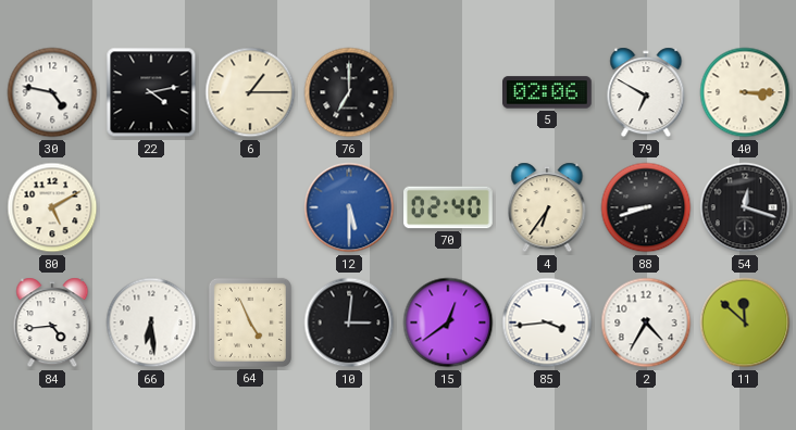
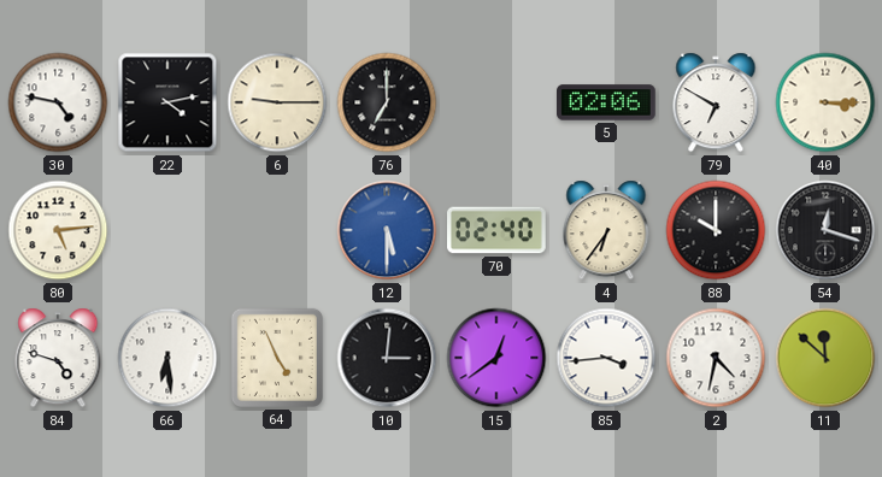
6: 1:15 -> 9:15
80: 5:10 -> 5:14
88: 8:42 -> 10:00
84: 4:44 -> 4:48
2: 4:35 -> 4:32
